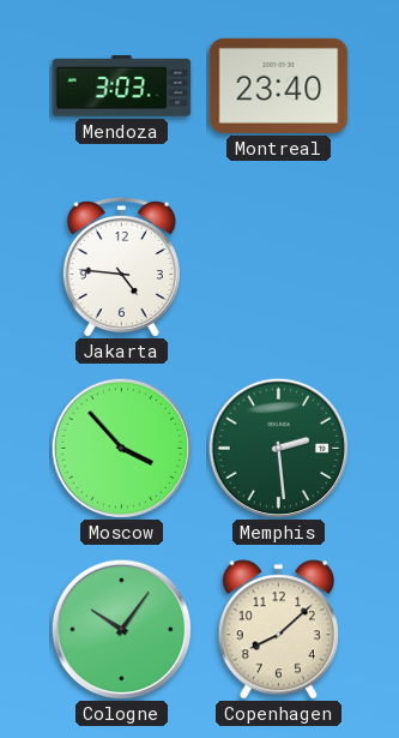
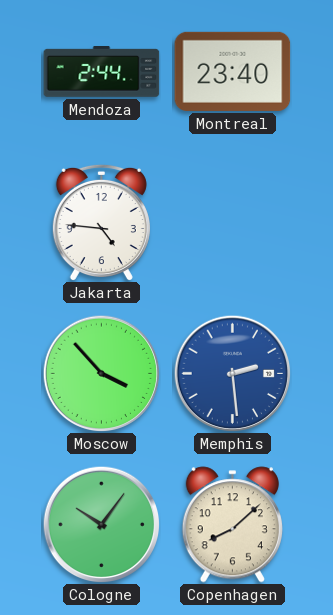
Mendoza: 3:03 -> 2:44
Memphis dial: green -> blue
